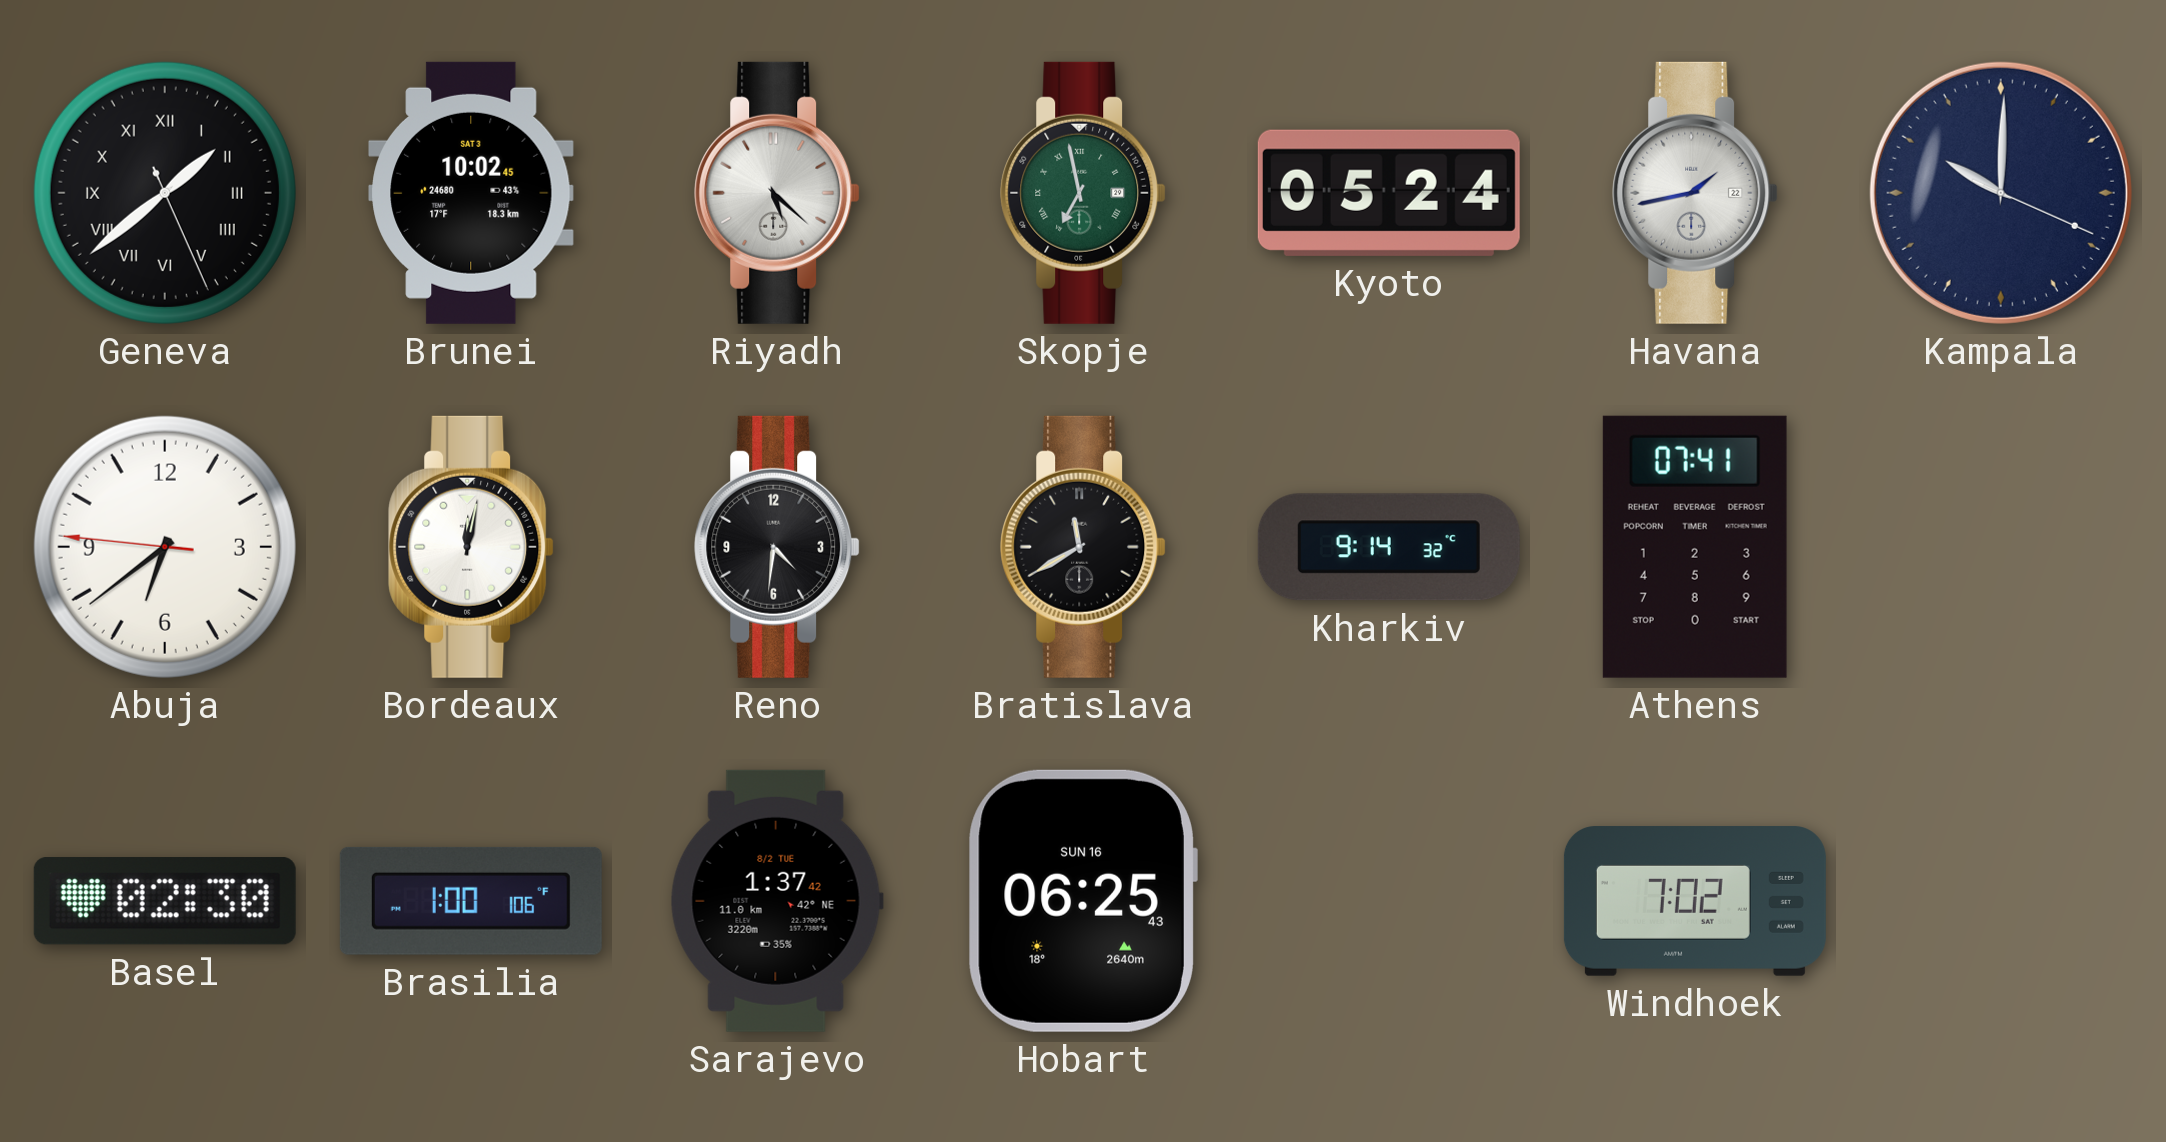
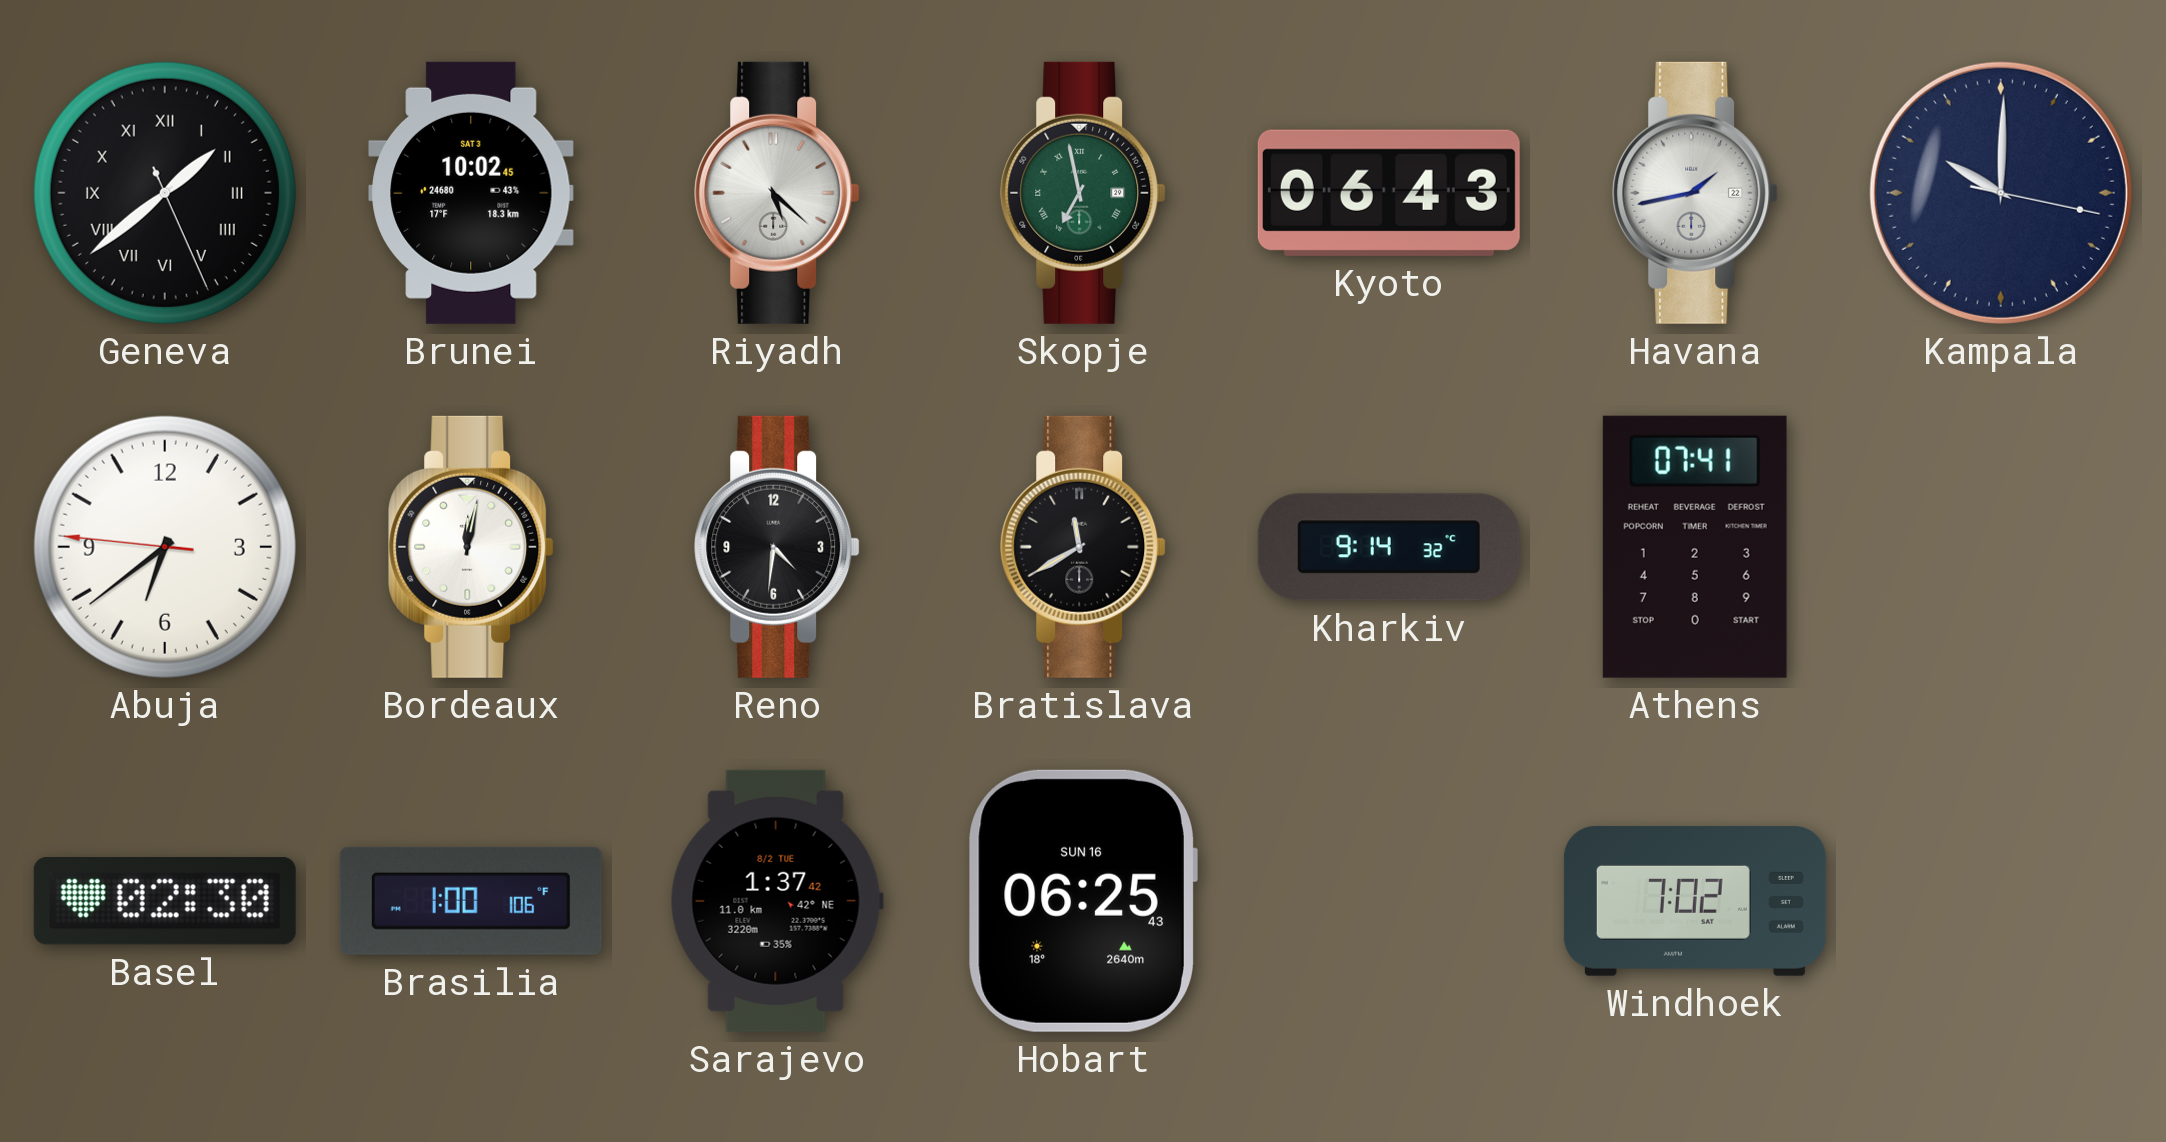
Kyoto: 05:24 -> 06:43
Kampala: 10:00:19 -> 10:00:17
